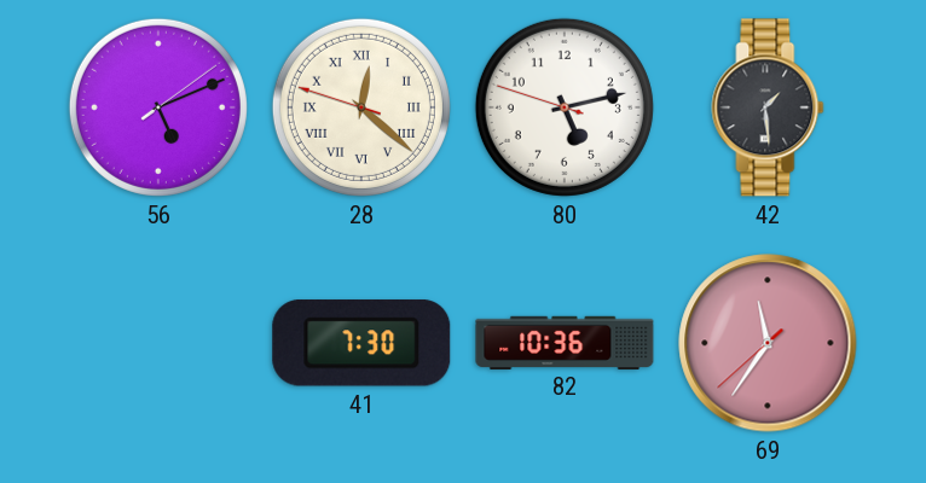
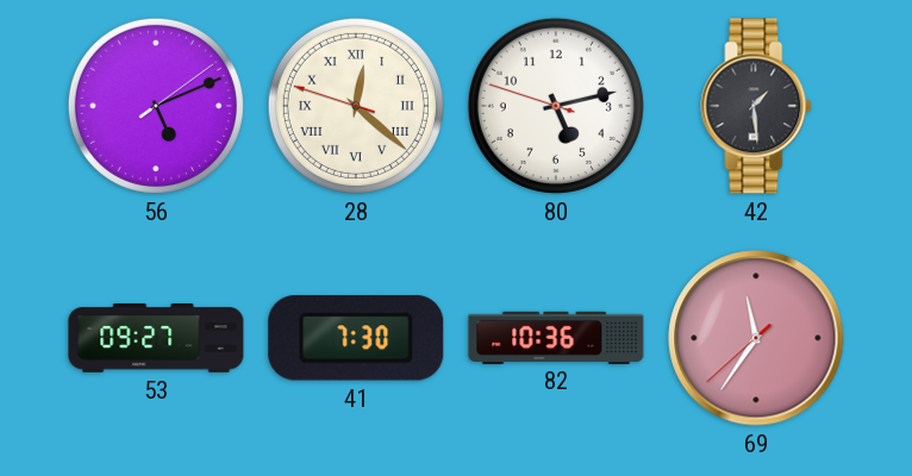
53: none -> 09:27
